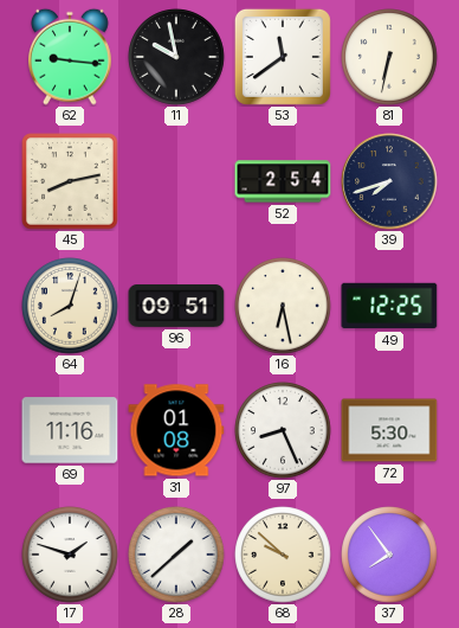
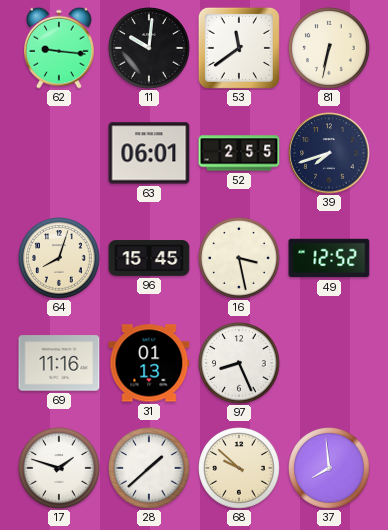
11: 9:58 -> 10:01
45: 8:13 -> none
63: none -> 06:01
52: 2:54 -> 2:55
96: 09:51 -> 15:45
16: 6:28 -> 3:28
49: 12:25 -> 12:52
31: 01:08 -> 01:13
72: 5:30 -> none
37: 7:54 -> 7:59
